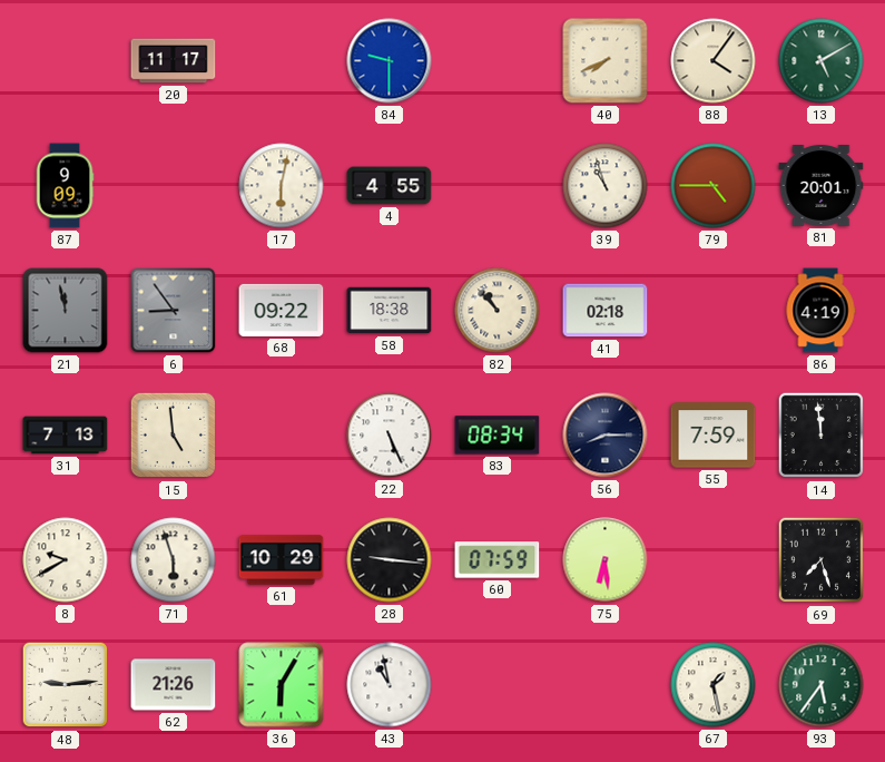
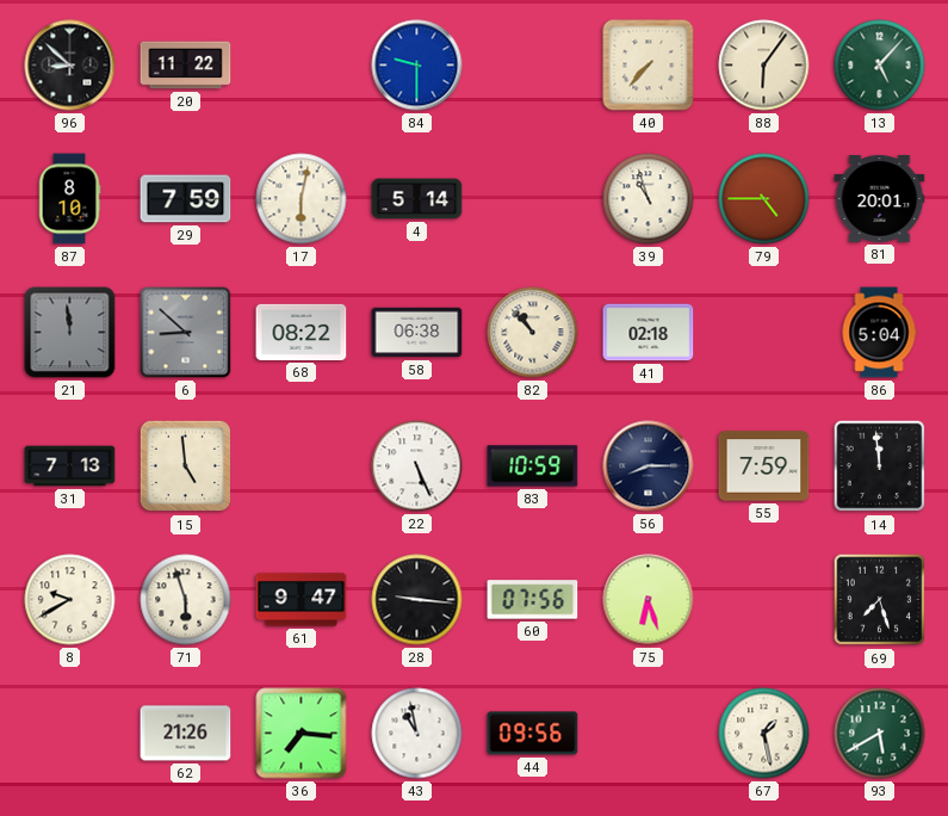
96: none -> 8:52
20: 11:17 -> 11:22
40: 7:41 -> 7:37
88: 4:06 -> 6:06
13: 5:10 -> 5:07
87: 9:09 -> 8:10
29: none -> 7:59
4: 4:55 -> 5:14
21: 11:58 -> 11:59
6: 8:54 -> 8:52
68: 09:22 -> 08:22
58: 18:38 -> 06:38
86: 4:19 -> 5:04
83: 08:34 -> 10:59
61: 10:29 -> 9:47
60: 07:59 -> 07:56
75: 6:29 -> 6:27
48: 9:14 -> none
36: 6:05 -> 7:16
44: none -> 09:56
93: 5:36 -> 5:40
